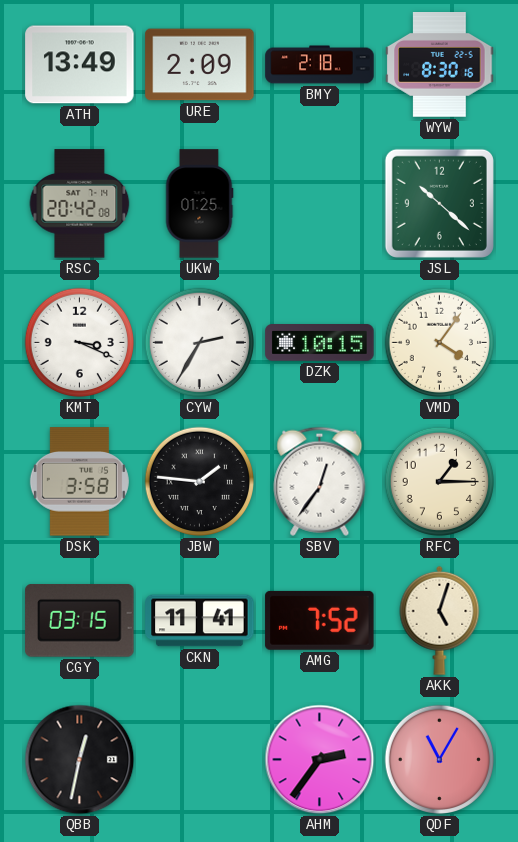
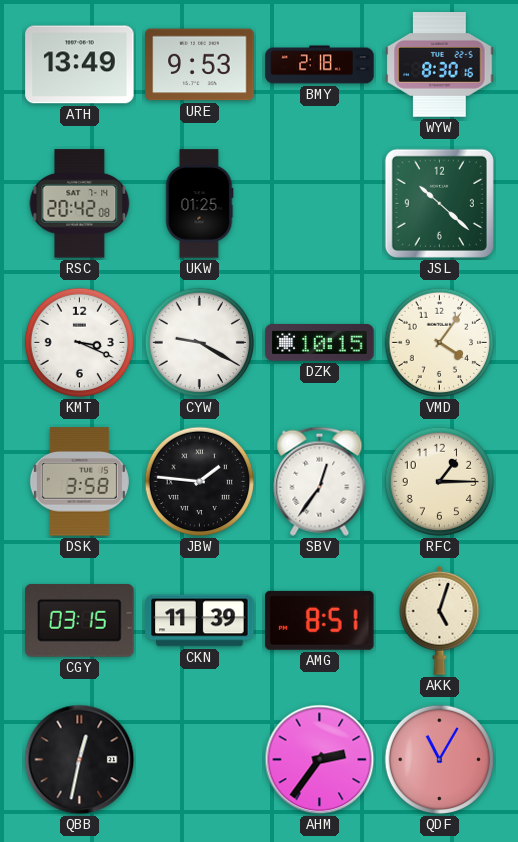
URE: 2:09 -> 9:53
CYW: 2:35 -> 9:20
CKN: 11:41 -> 11:39
AMG: 7:52 -> 8:51
